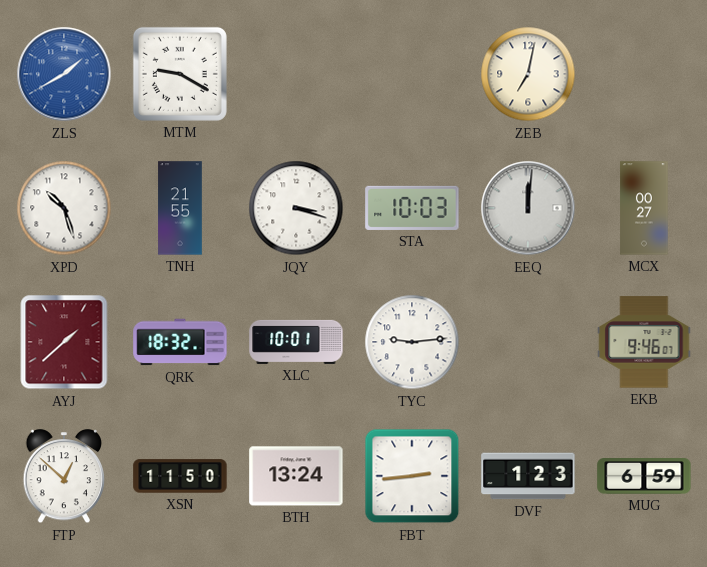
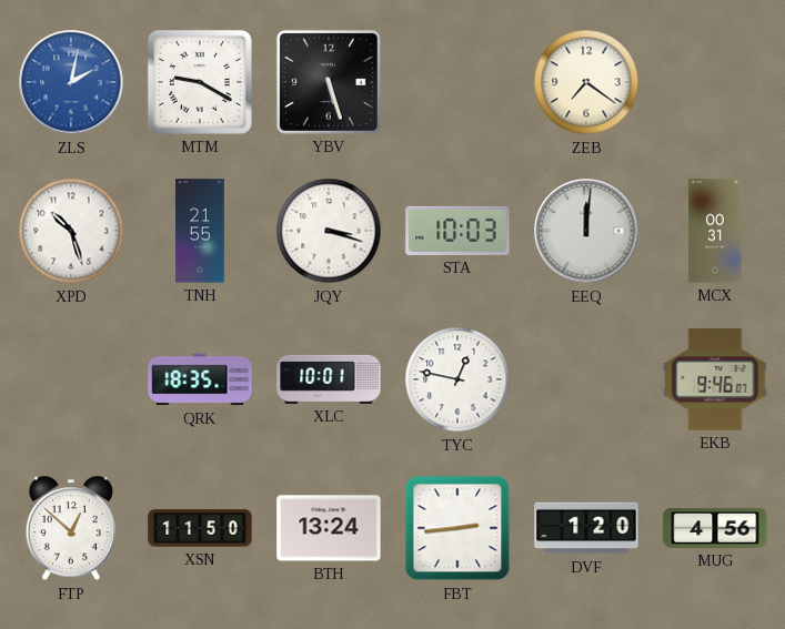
ZLS: 1:40 -> 2:02
YBV: none -> 5:27
ZEB: 7:02 -> 7:21
MCX: 00:27 -> 00:31
AYJ: 1:38 -> none
QRK: 18:32 -> 18:35
TYC: 9:14 -> 12:47
DVF: 1:23 -> 1:20
MUG: 6:59 -> 4:56
